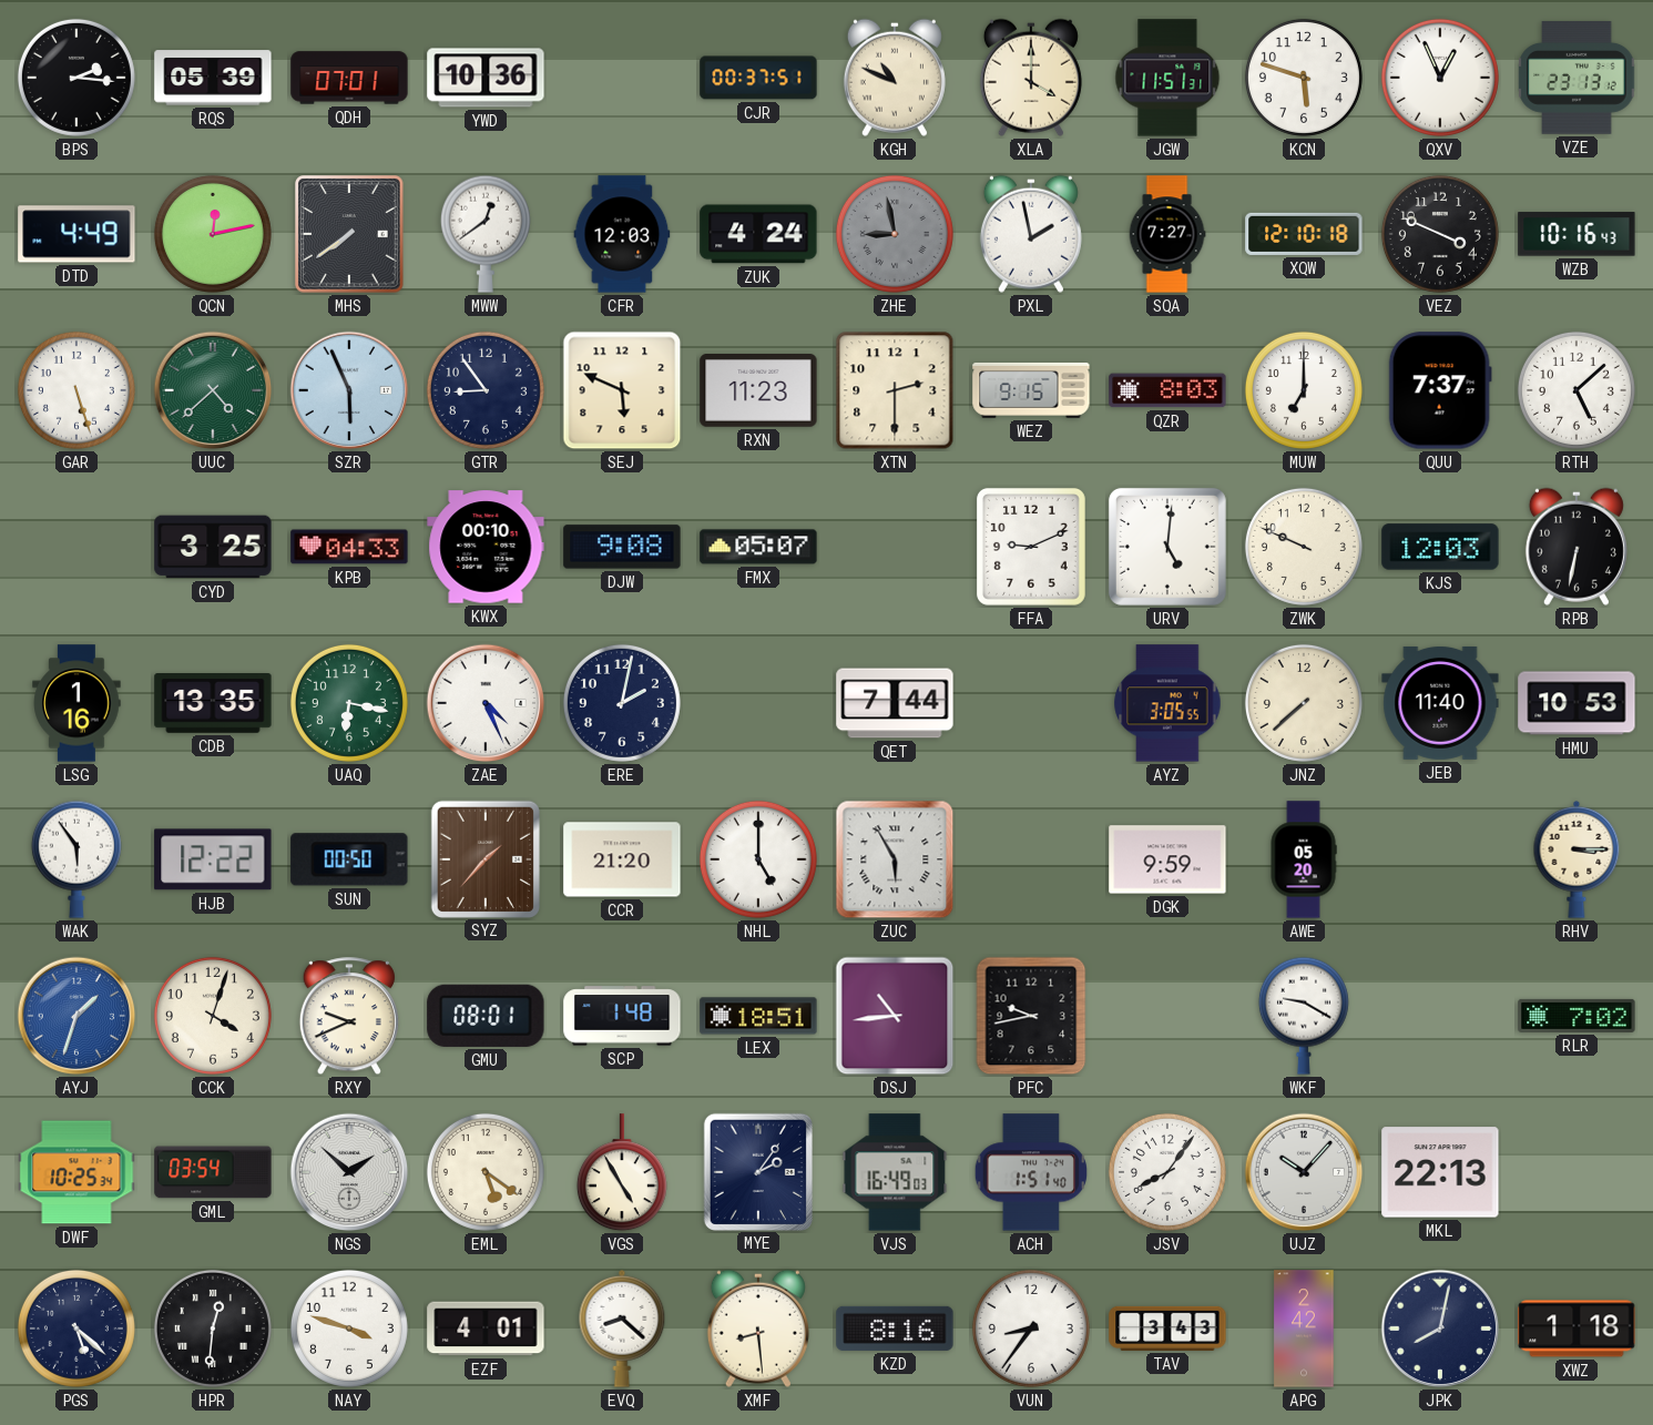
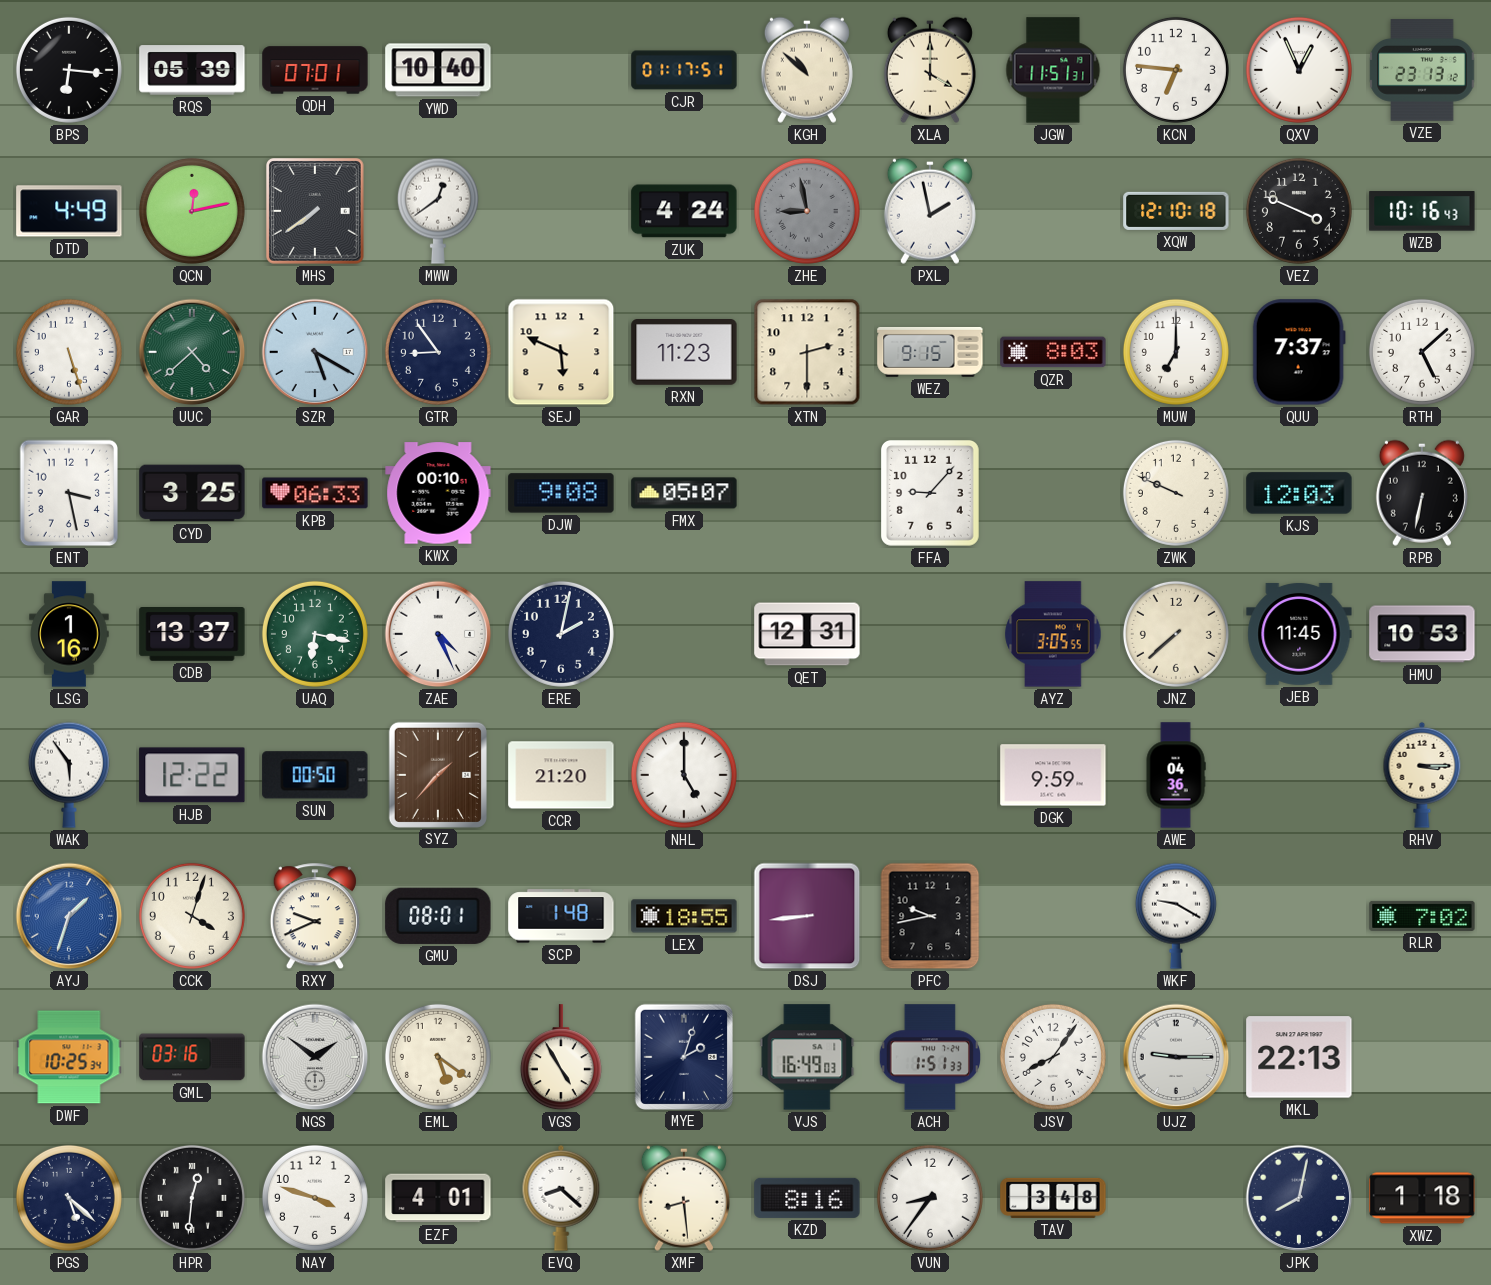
BPS: 2:16 -> 6:16
YWD: 10:36 -> 10:40
CJR: 00:37 -> 01:17
KGH: 10:49 -> 10:52
KCN: 5:48 -> 6:46
CFR: 12:03 -> none
SQA: 7:27 -> none
SZR: 5:56 -> 5:20
ENT: none -> 3:28
KPB: 04:33 -> 06:33
FFA: 9:11 -> 9:07
URV: 5:01 -> none
CDB: 13:35 -> 13:37
QET: 7:44 -> 12:31
JEB: 11:40 -> 11:45
ZUC: 5:55 -> none
AWE: 05:20 -> 04:36
LEX: 18:51 -> 18:55
DSJ: 10:44 -> 8:44
GML: 03:54 -> 03:16
NGS: 1:52 -> 1:51
MYE: 2:06 -> 2:03
ACH: 1:51:40 -> 1:51:33
UJZ: 10:07 -> 9:15
TAV: 3:43 -> 3:48
APG: 2:42 -> none
